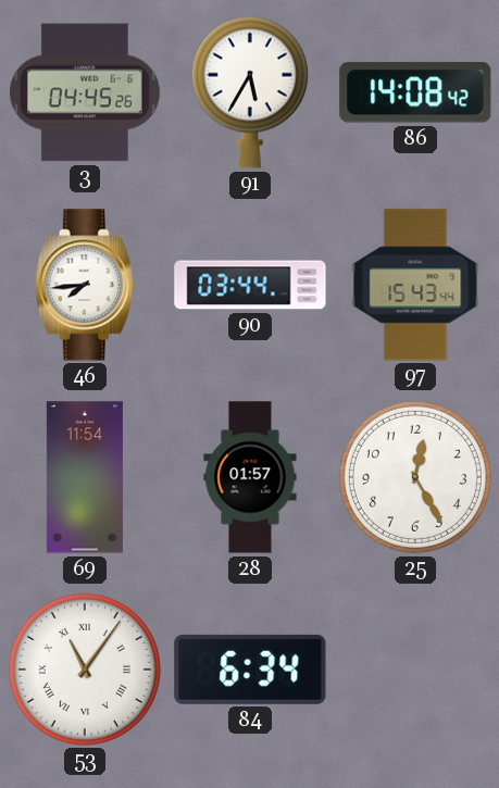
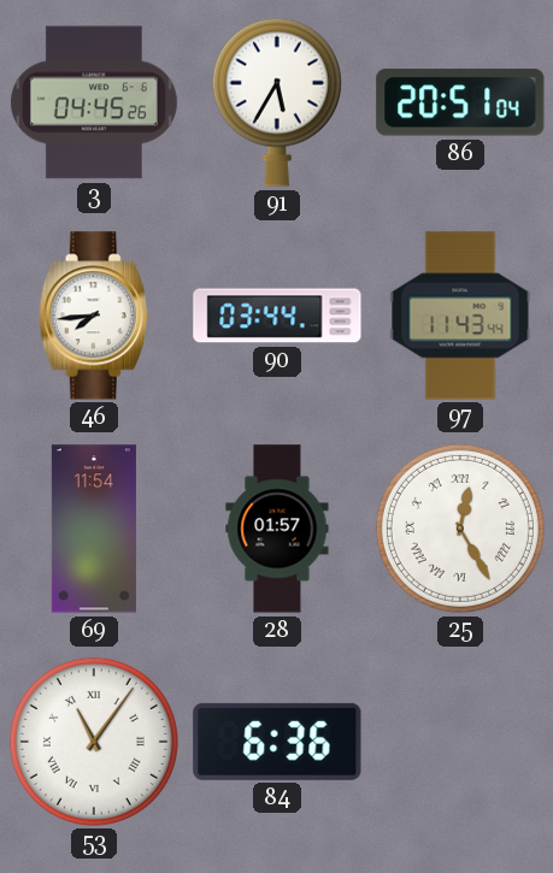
86: 14:08 -> 20:51
97: 15:43 -> 11:43
25 numerals: Arabic -> Roman
84: 6:34 -> 6:36
